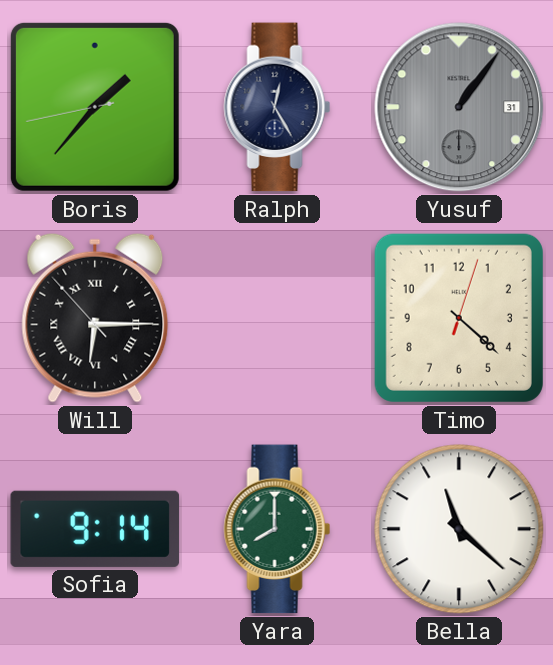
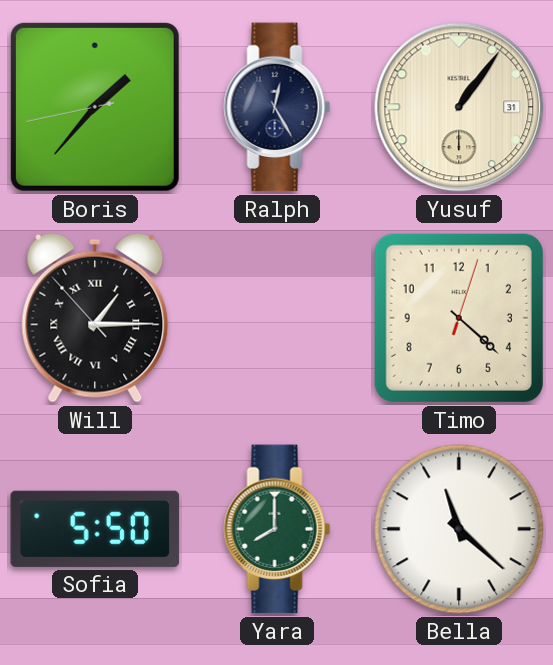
Yusuf dial: grey -> cream
Will: 6:14 -> 1:14
Sofia: 9:14 -> 5:50
